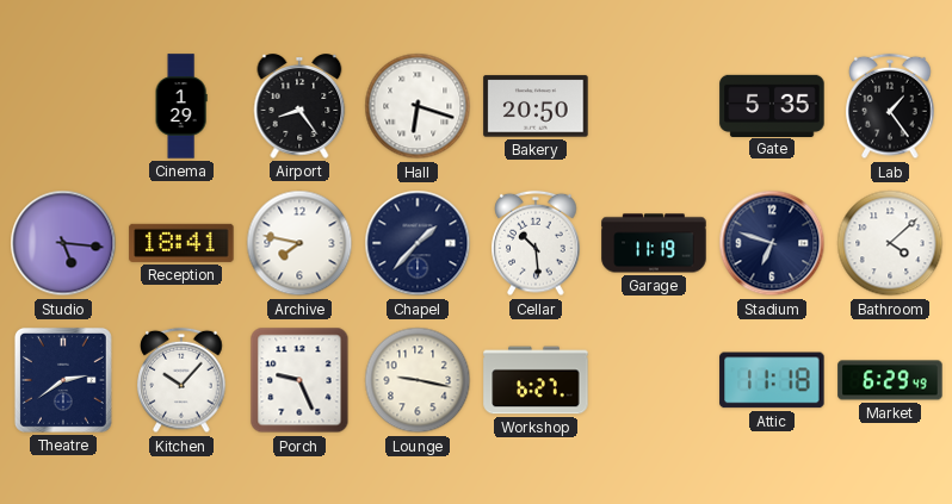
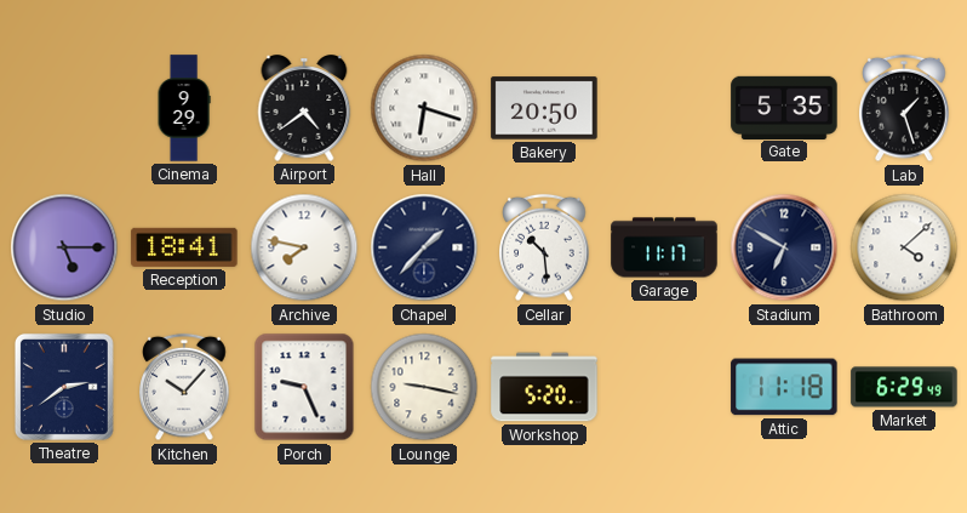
Cinema: 1:29 -> 9:29
Airport: 8:24 -> 4:39
Lab: 1:24 -> 1:27
Studio: 5:16 -> 5:15
Garage: 11:19 -> 11:17
Stadium: 6:48 -> 6:50
Workshop: 6:27 -> 5:20
